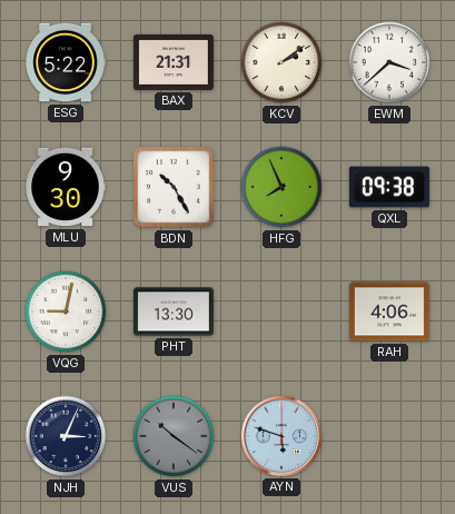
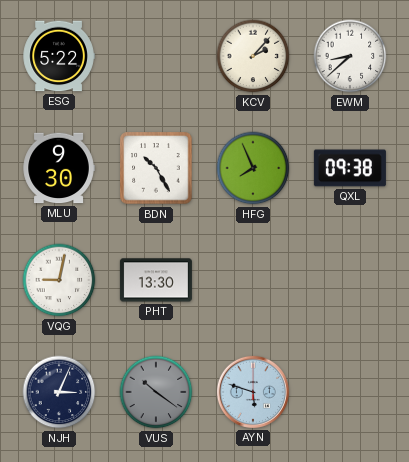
BAX: 21:31 -> none
KCV: 2:09 -> 2:07
EWM: 3:38 -> 8:38
RAH: 4:06 -> none
